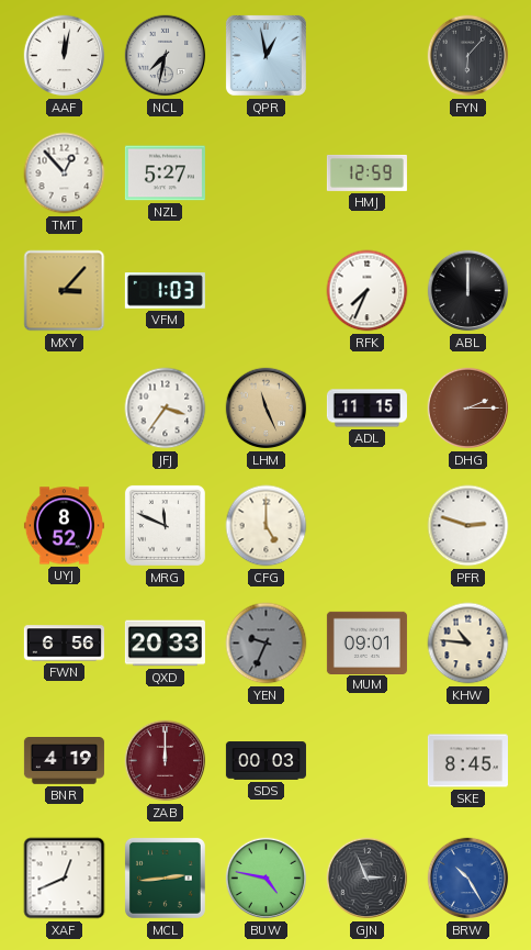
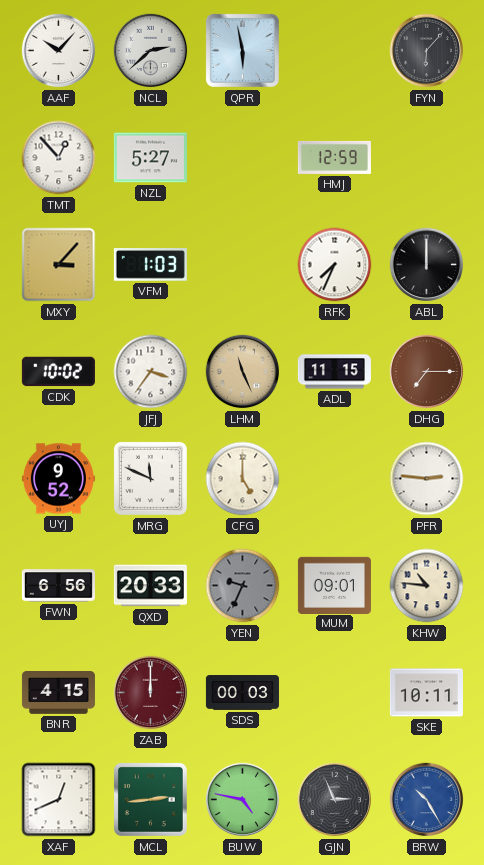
AAF: 12:02 -> 10:07
NCL: 7:32 -> 2:38
QPR: 12:58 -> 5:58
CDK: none -> 10:02
DHG: 2:15 -> 7:15
UYJ: 8:52 -> 9:52
PFR: 2:48 -> 2:46
BNR: 4:19 -> 4:15
SKE: 8:45 -> 10:11
